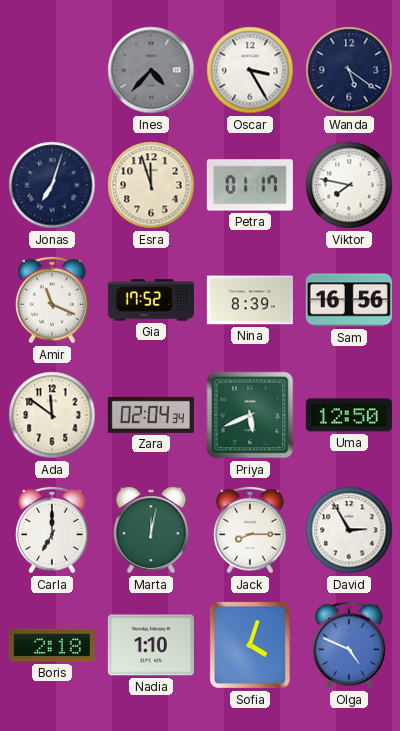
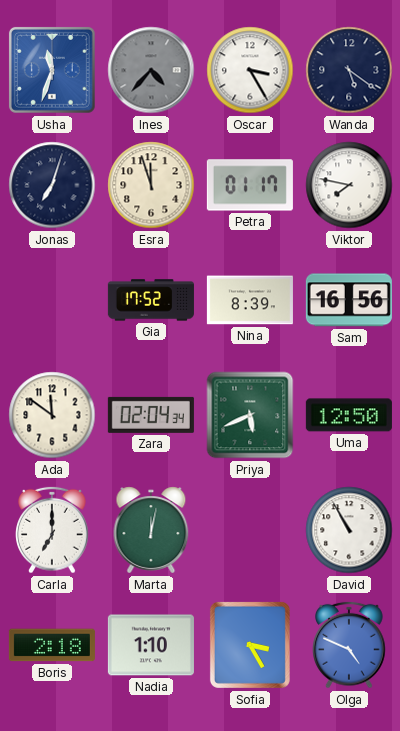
Usha: none -> 11:33
Amir: 11:19 -> none
Jack: 8:15 -> none
David: 2:55 -> 10:55
Sofia: 4:03 -> 3:25
